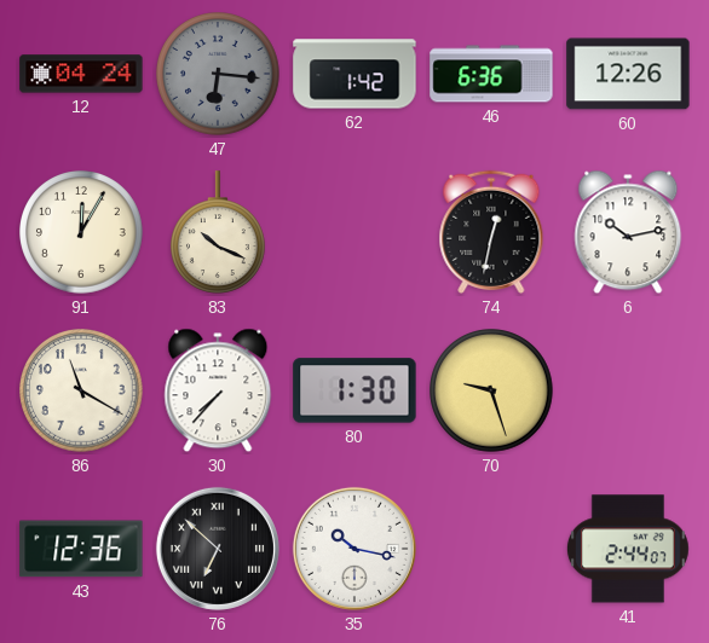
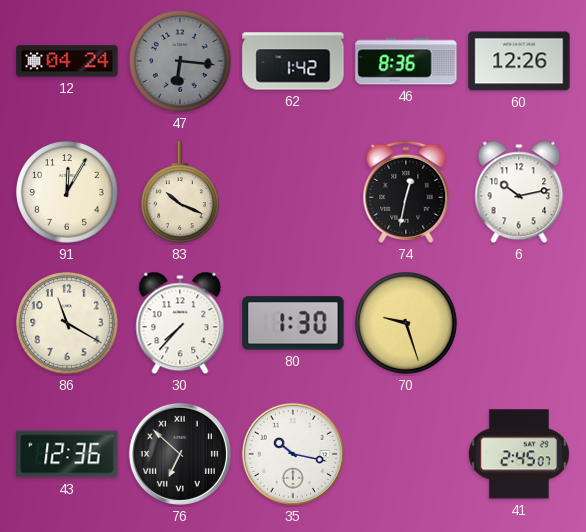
46: 6:36 -> 8:36
41: 2:44 -> 2:45
